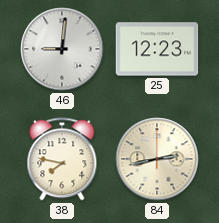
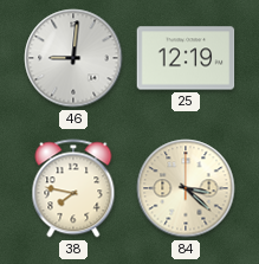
25: 12:23 -> 12:19
84: 2:43 -> 3:22
